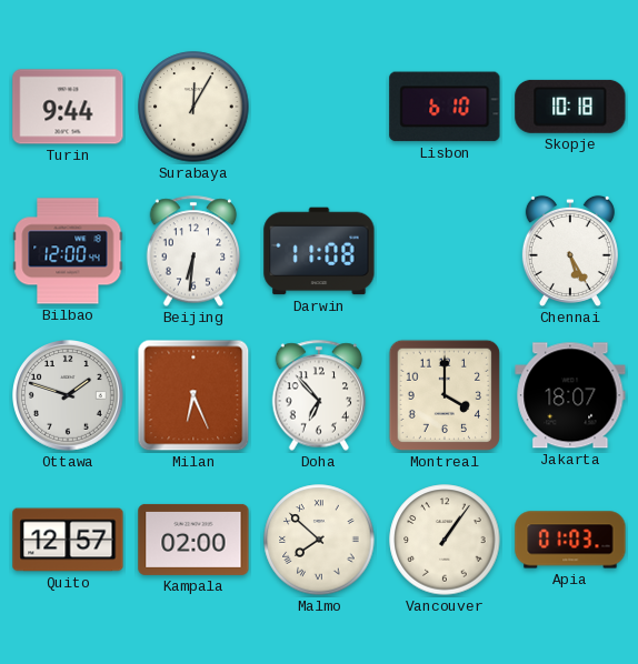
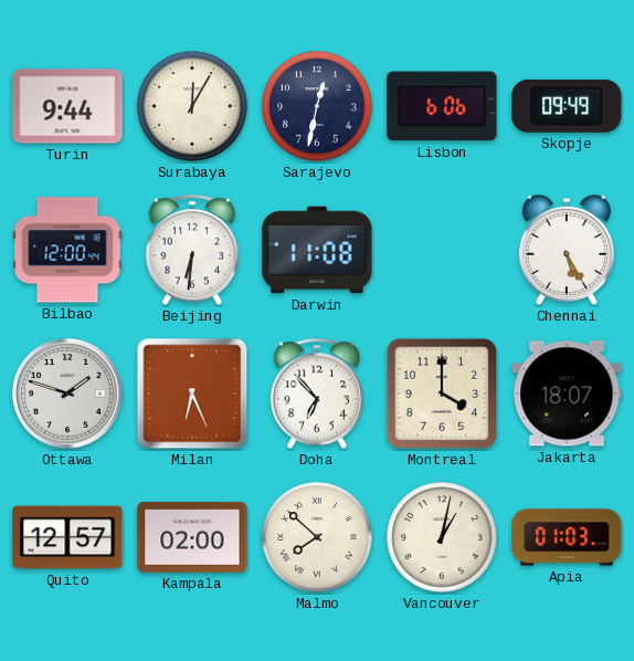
Sarajevo: none -> 12:32
Lisbon: 6:10 -> 6:06
Skopje: 10:18 -> 09:49
Vancouver: 1:06 -> 1:02
